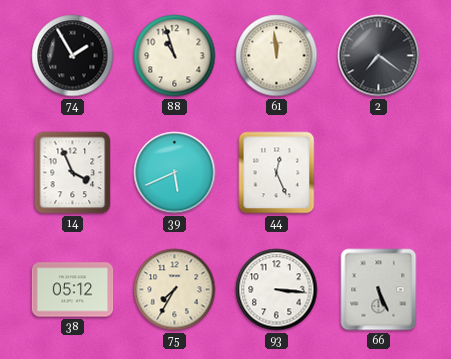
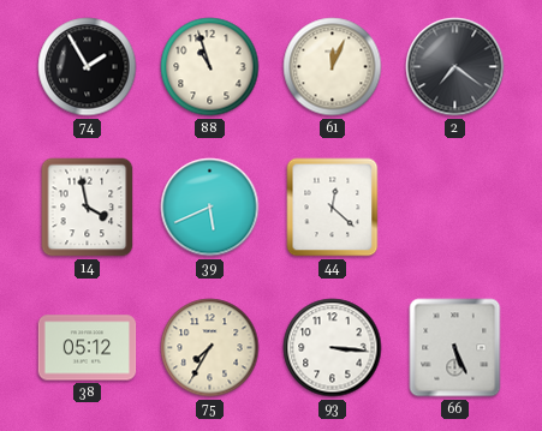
61: 11:59 -> 12:04
14: 3:56 -> 3:58
44: 12:26 -> 12:22
